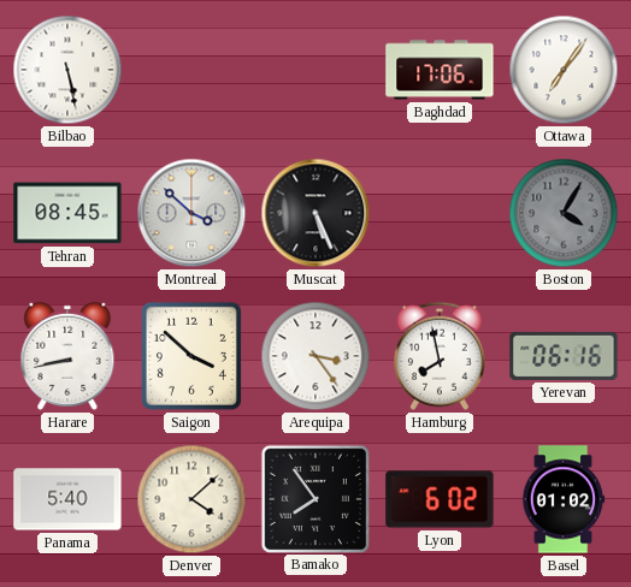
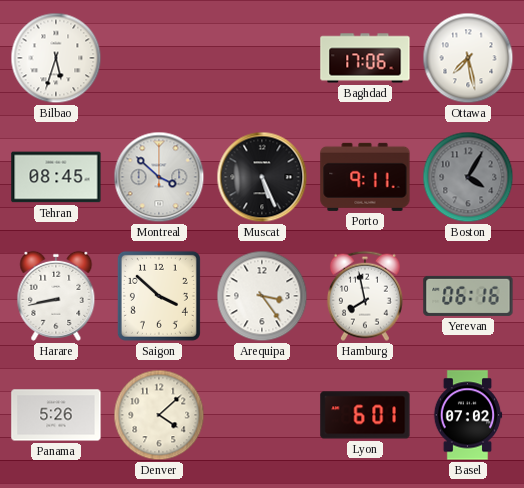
Bilbao: 5:28 -> 5:33
Ottawa: 7:06 -> 7:28
Porto: none -> 9:11
Panama: 5:40 -> 5:26
Bamako: 7:54 -> none
Lyon: 6:02 -> 6:01
Basel: 01:02 -> 07:02
